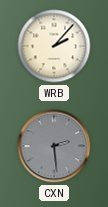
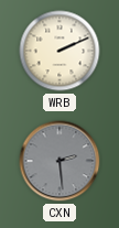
WRB: 2:07 -> 2:11
